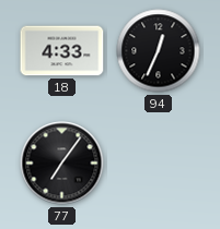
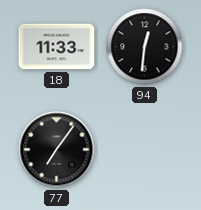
18: 4:33 -> 11:33
94: 12:34 -> 12:31
